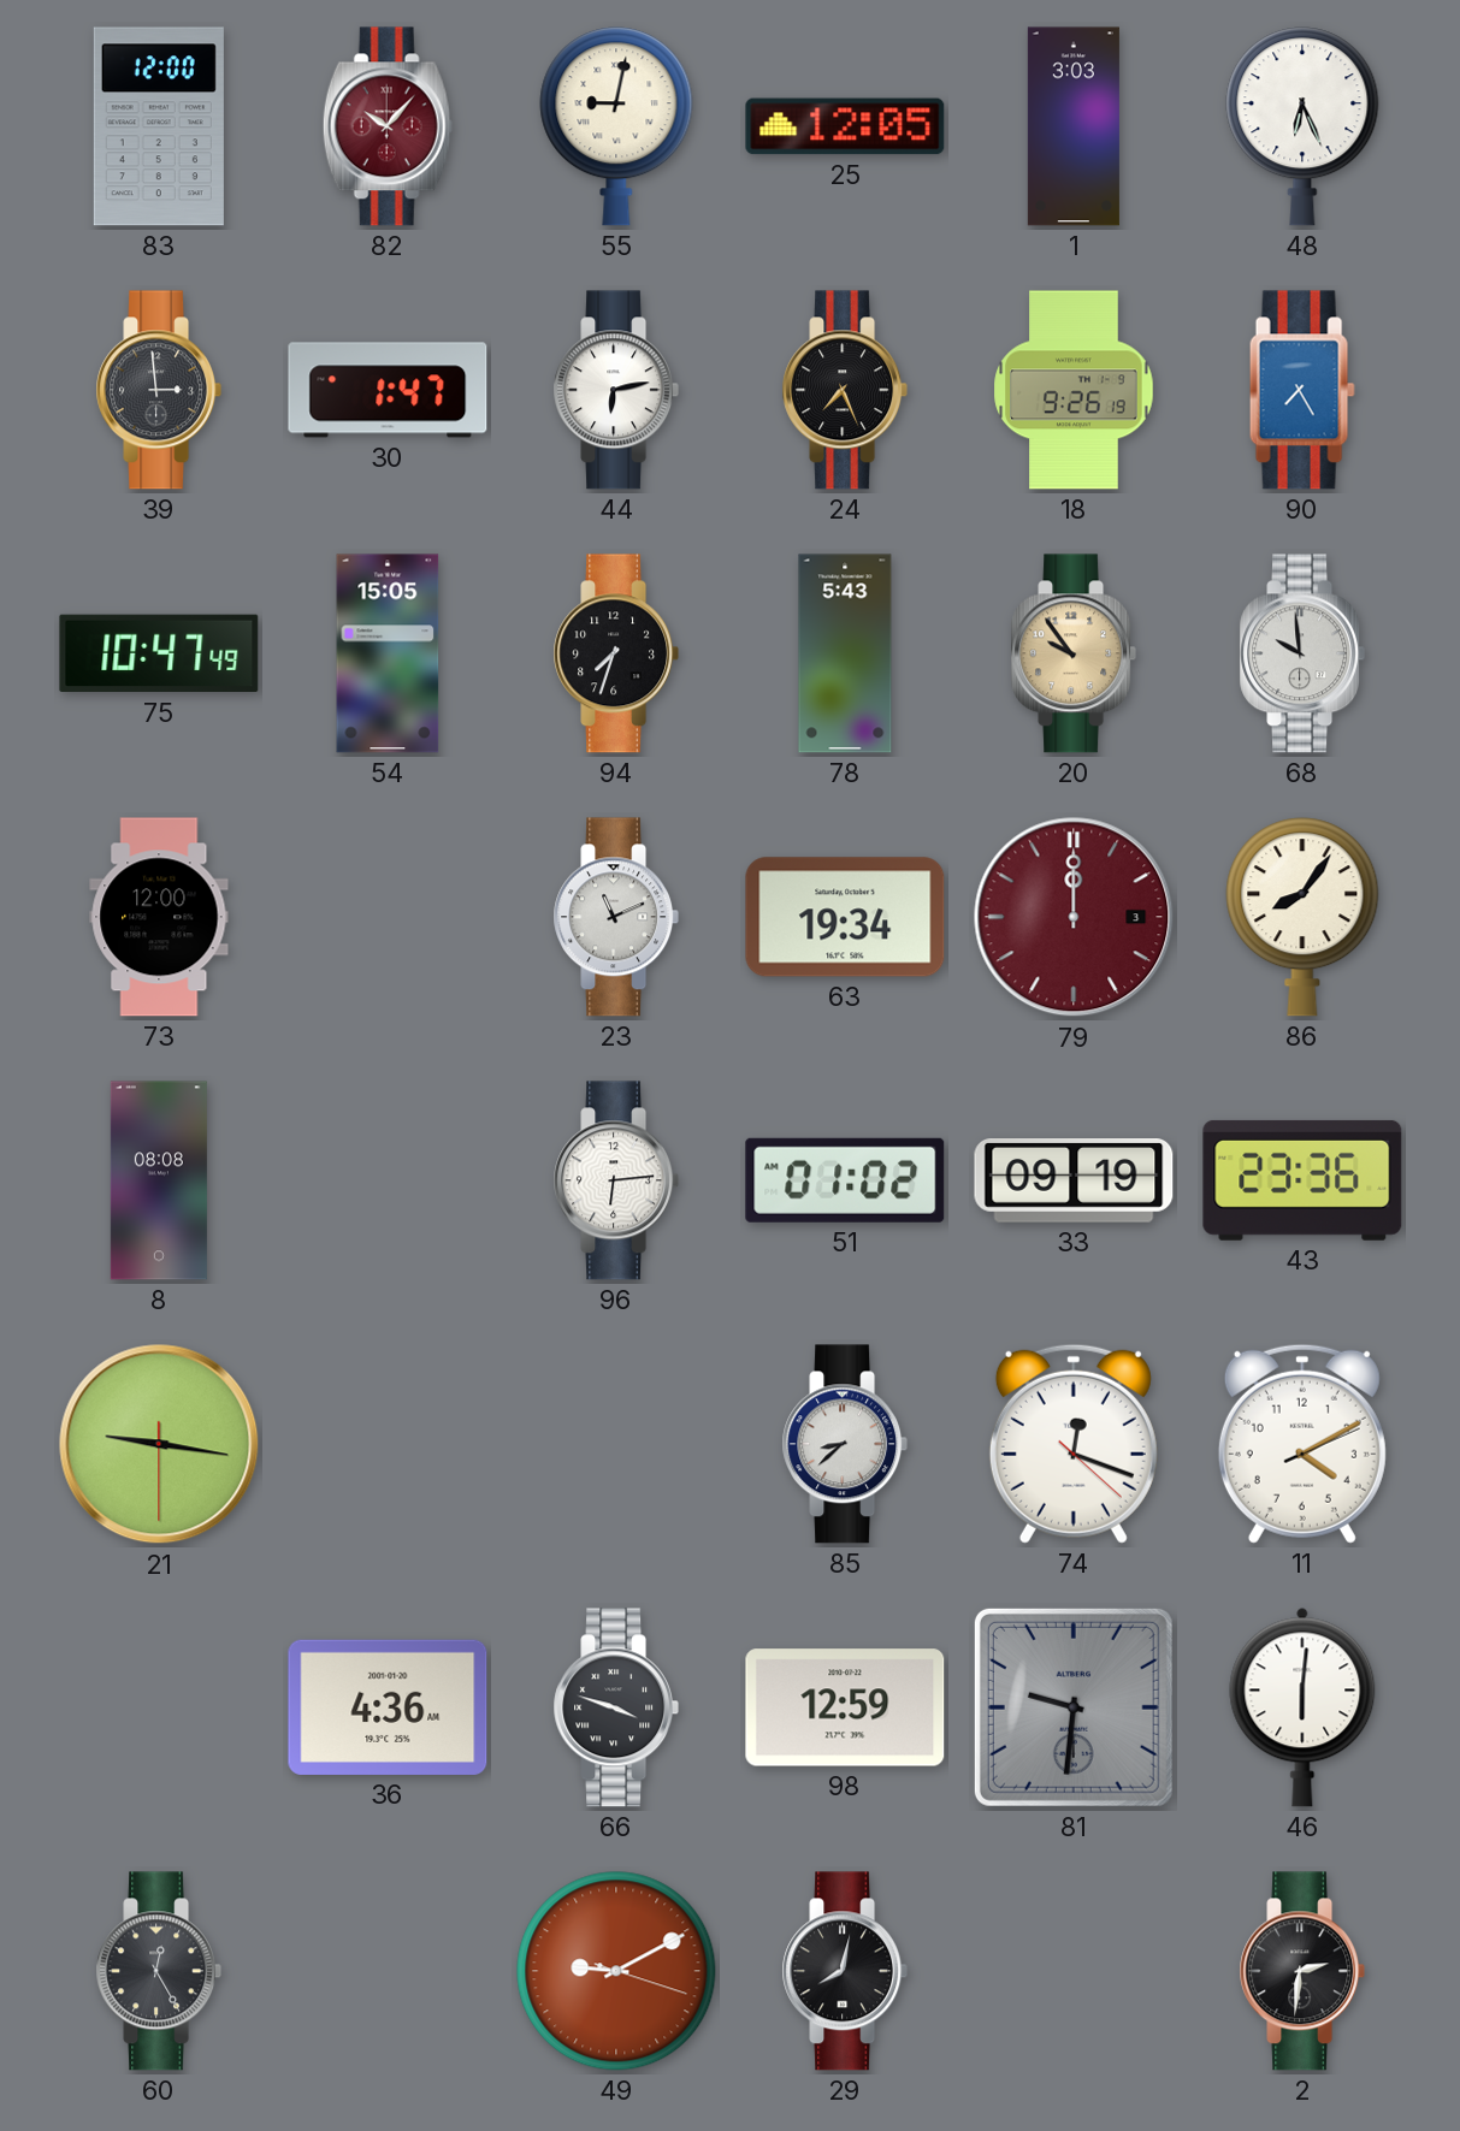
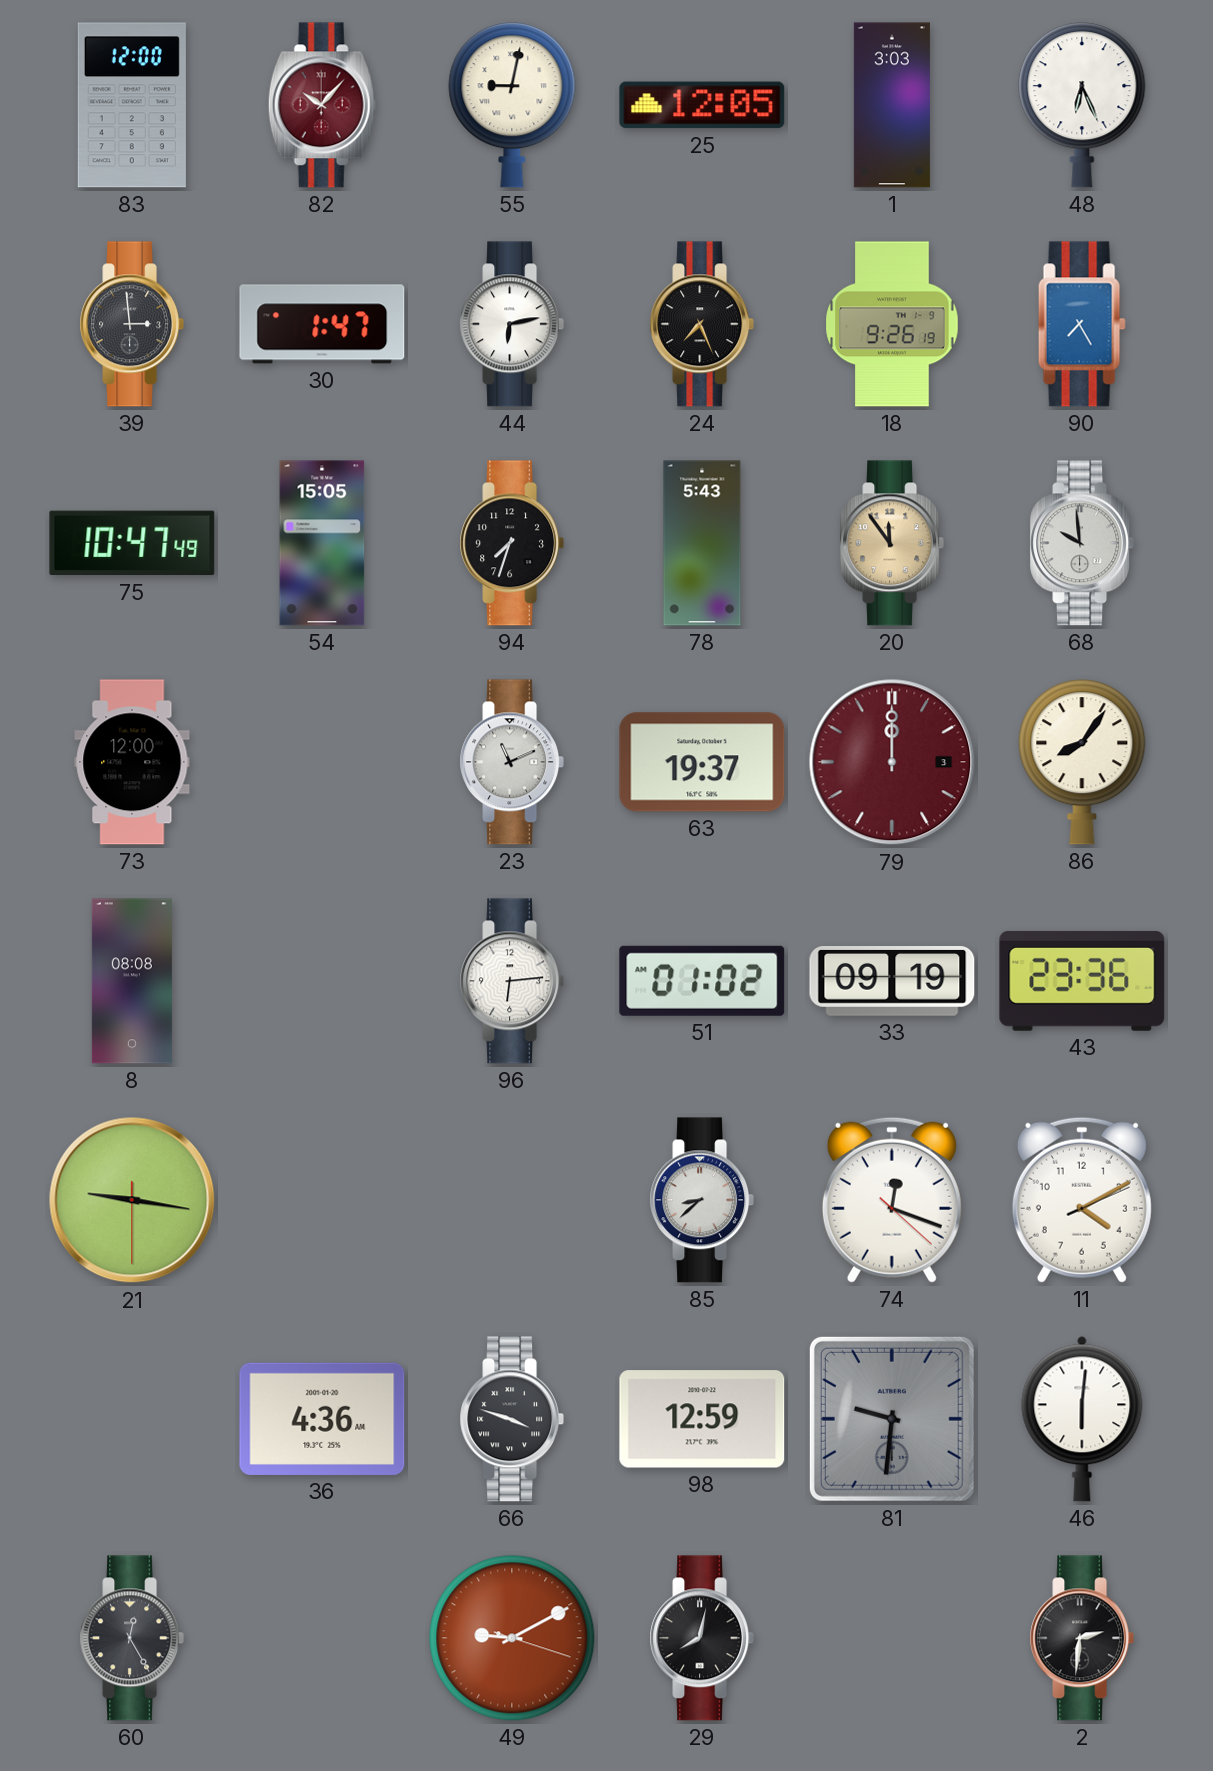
20: 9:54 -> 11:54
63: 19:34 -> 19:37
